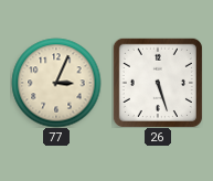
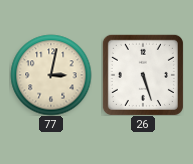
77: 3:04 -> 3:02
